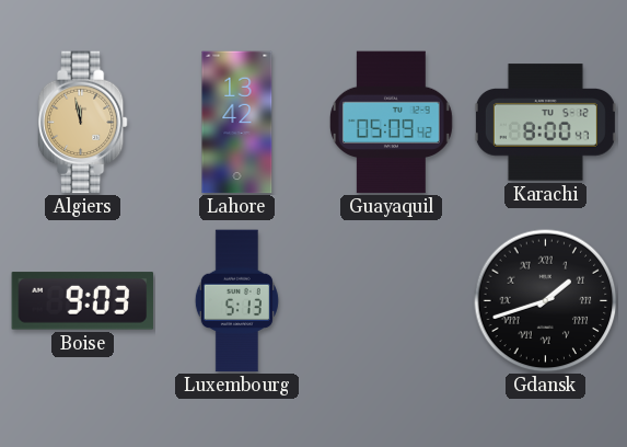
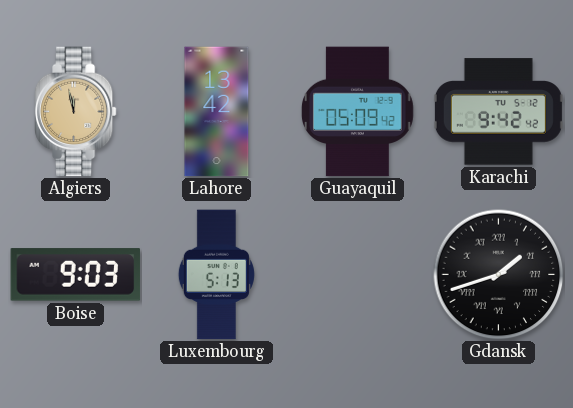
Karachi: 8:00 -> 9:42
